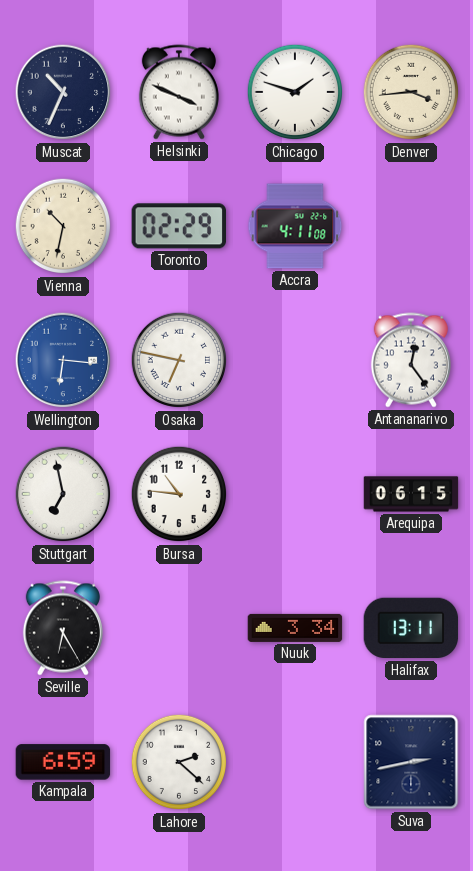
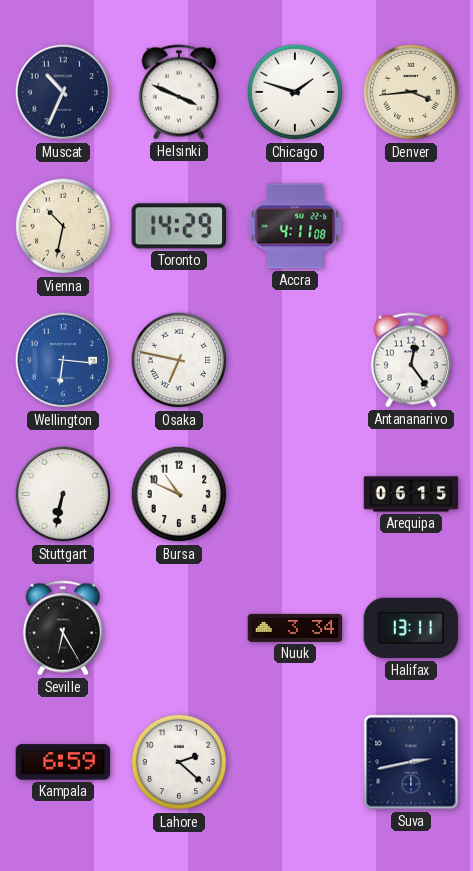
Toronto: 02:29 -> 14:29
Stuttgart: 6:58 -> 6:32
Bursa: 10:46 -> 10:49
